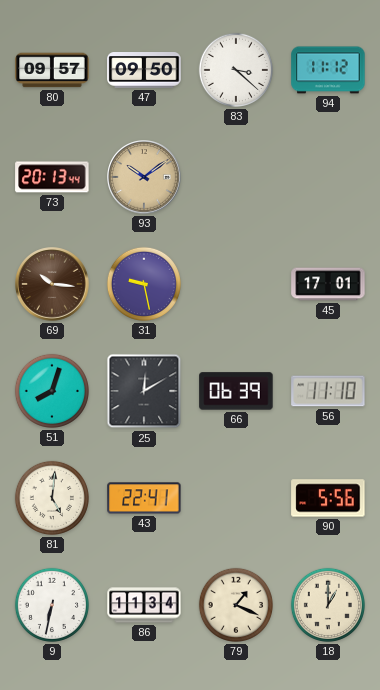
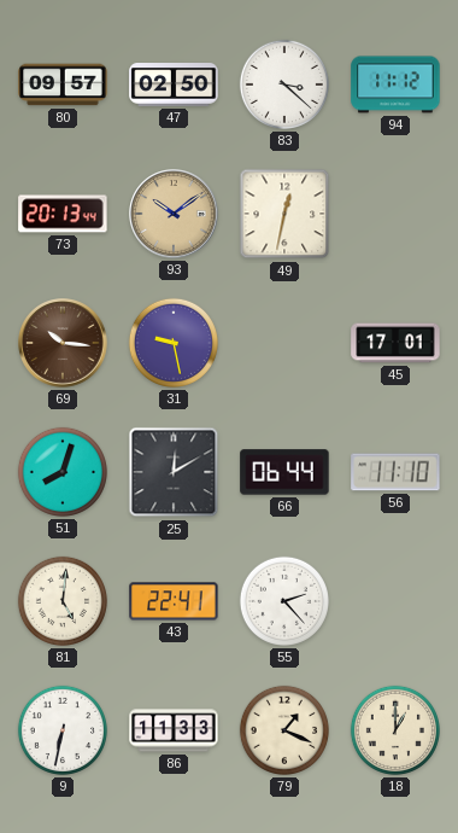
47: 09:50 -> 02:50
49: none -> 12:32
66: 06:39 -> 06:44
55: none -> 2:23
90: 5:56 -> none
86: 11:34 -> 11:33
